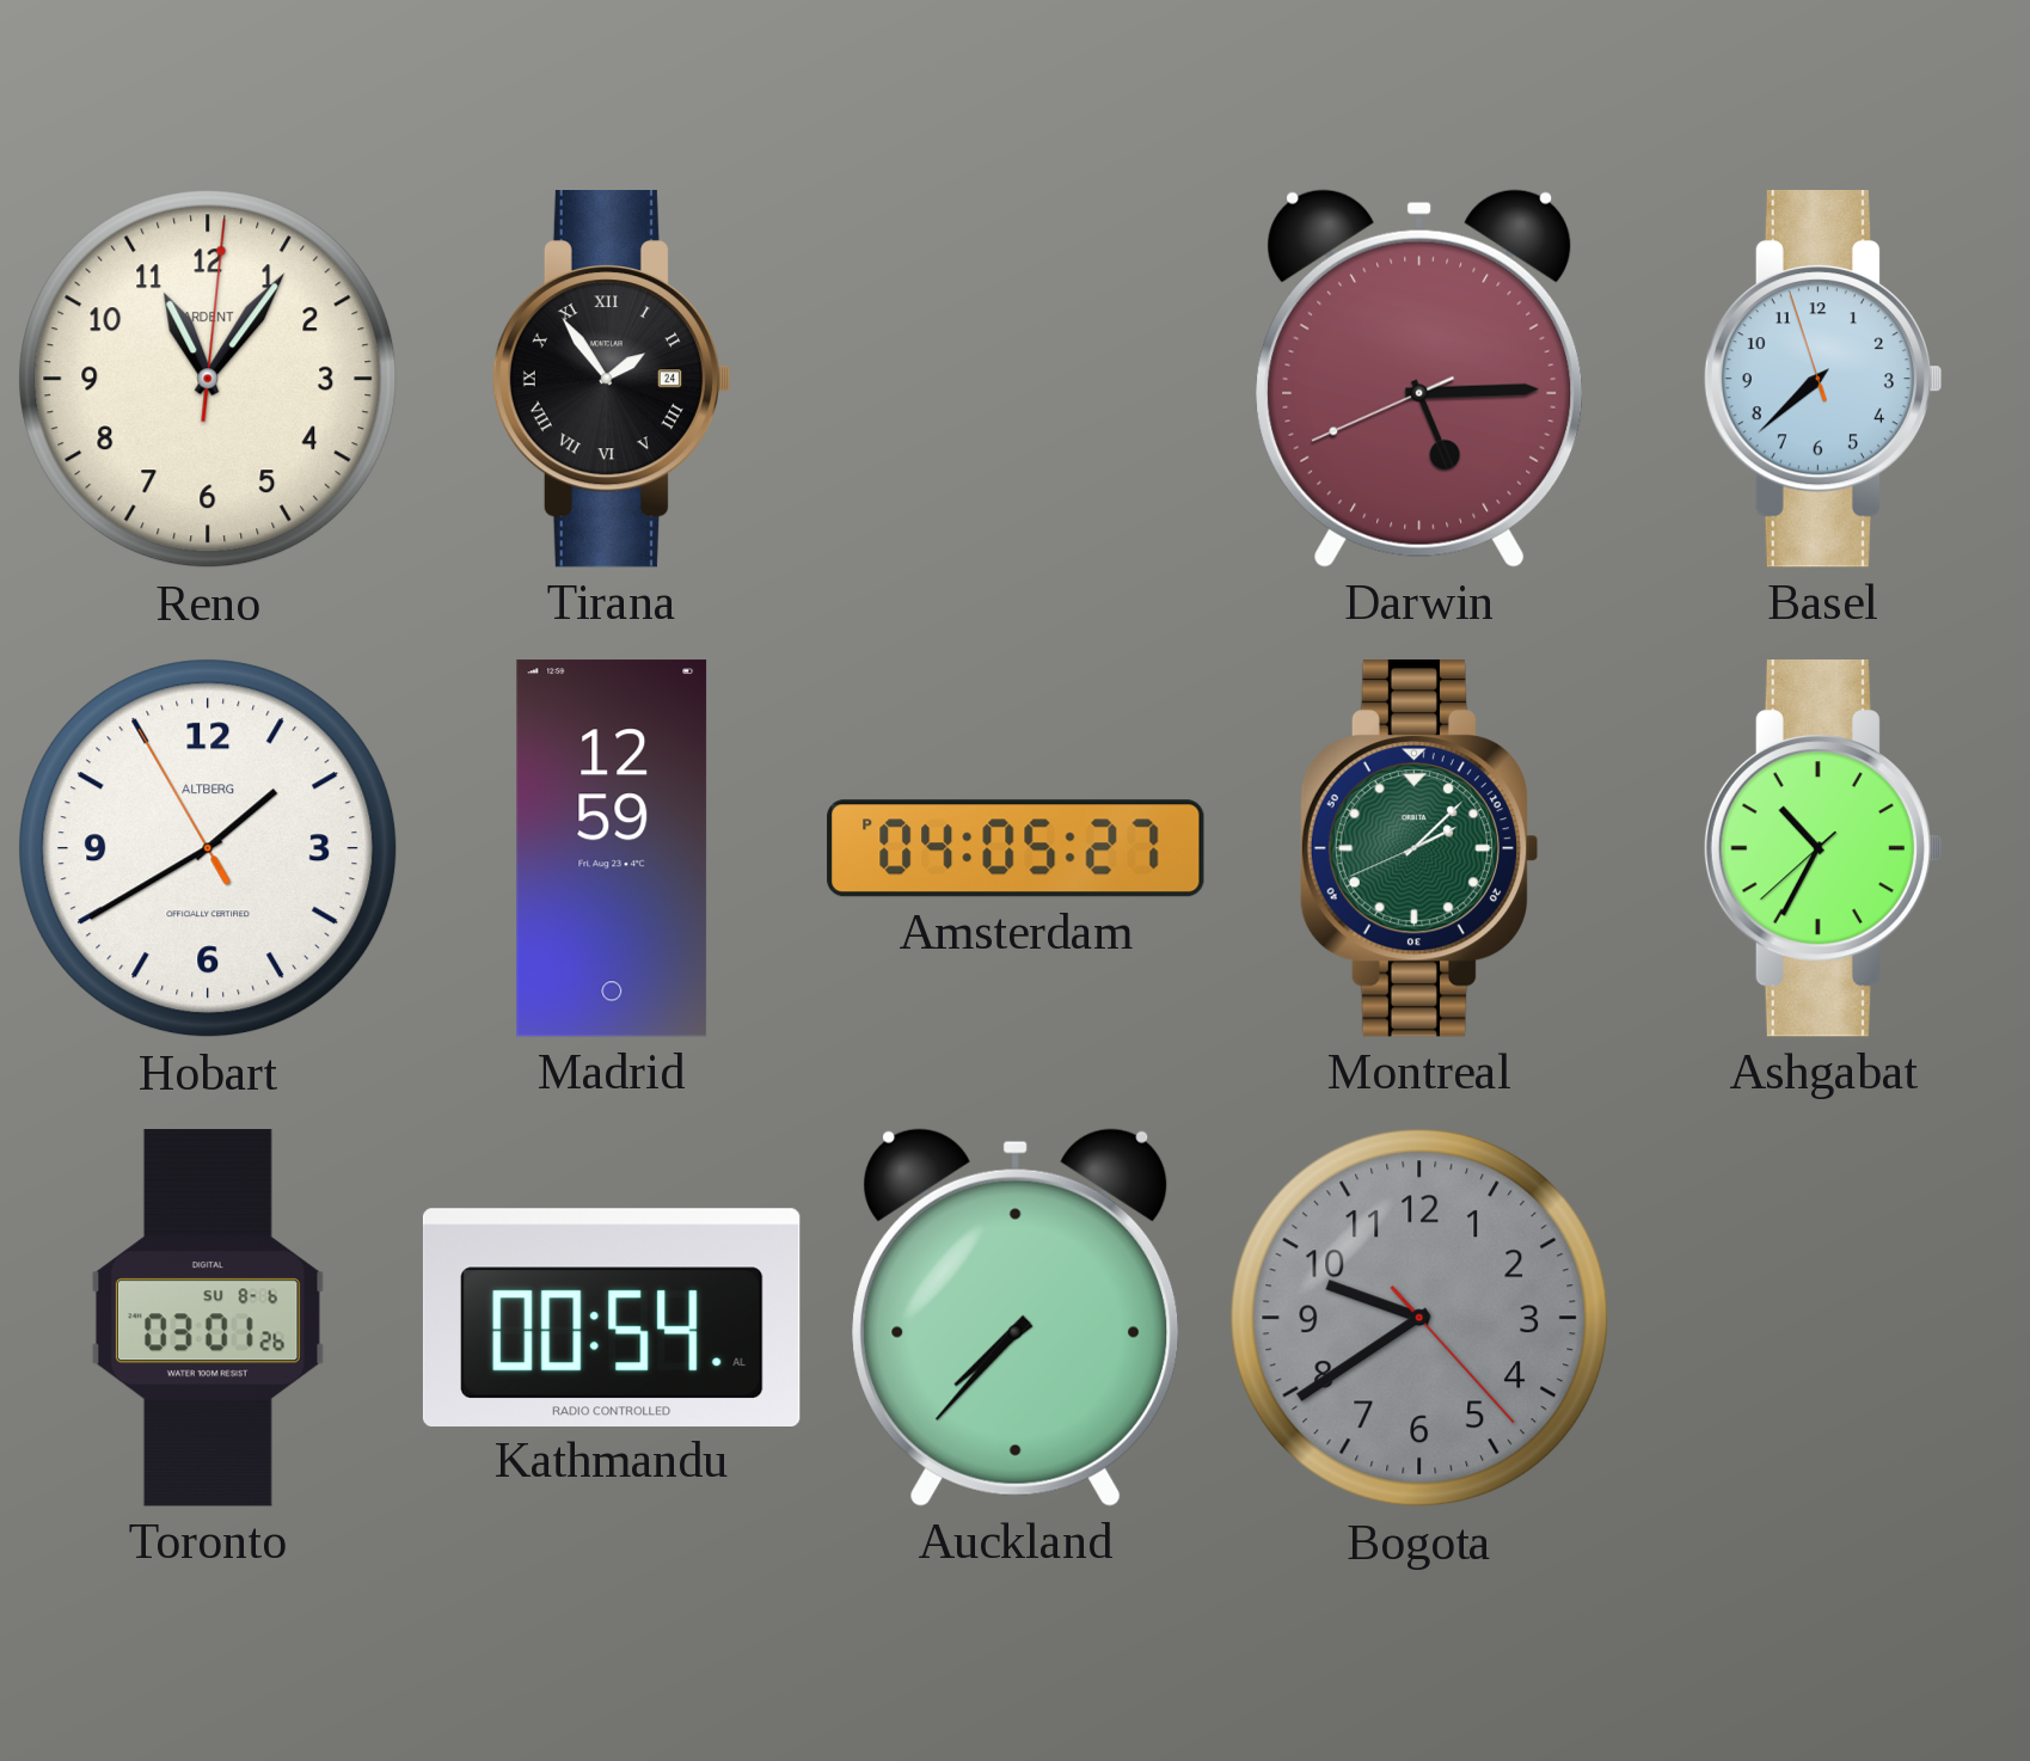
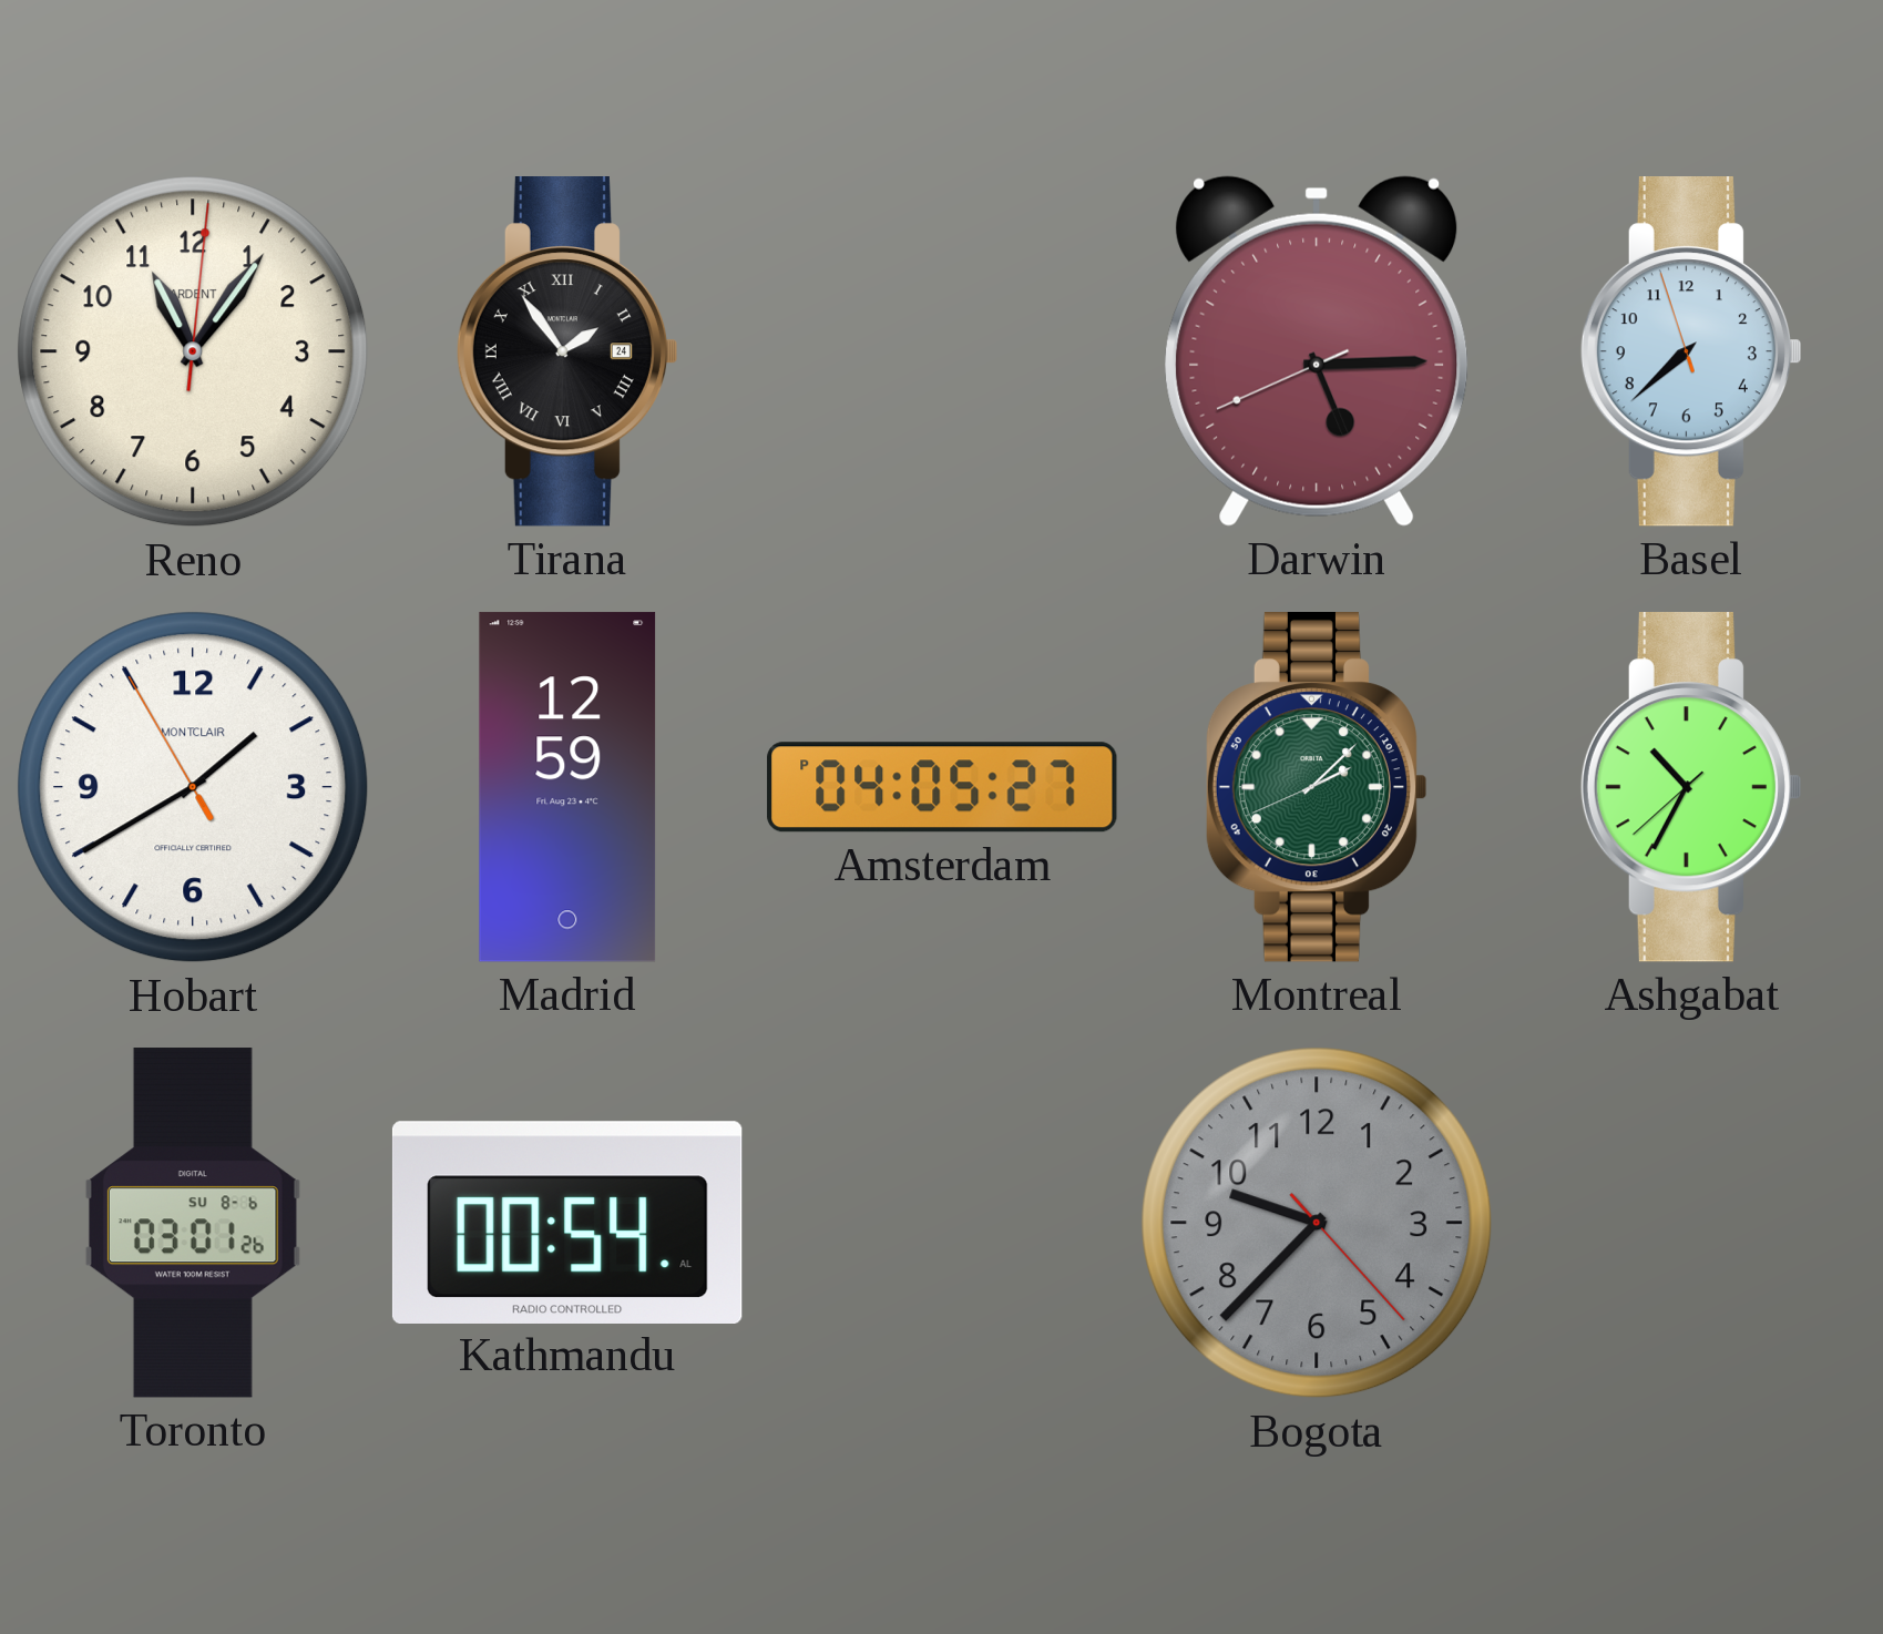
Hobart brand: ALTBERG -> MONTCLAIR
Auckland: 7:37 -> none
Bogota: 9:39 -> 9:37
